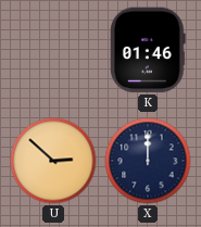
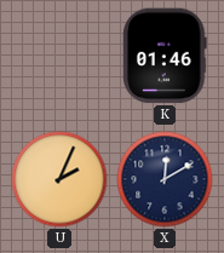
U: 2:52 -> 2:04
X: 12:00 -> 12:10
